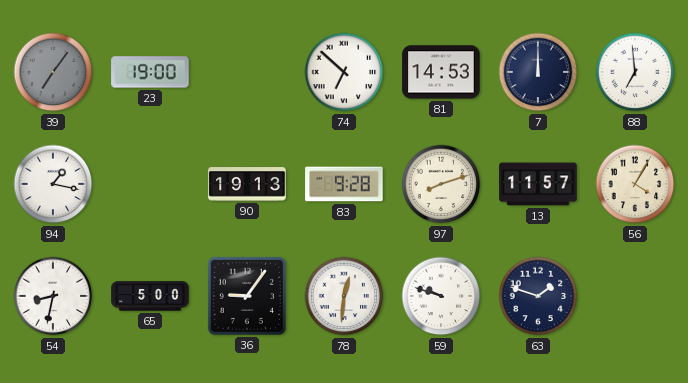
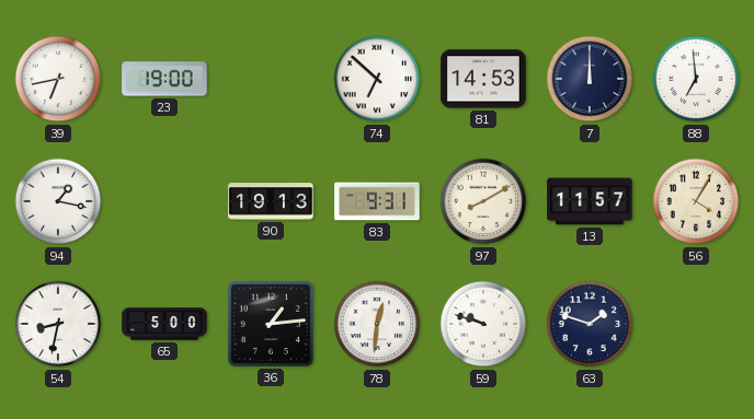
39: 7:06 -> 6:43
39 dial: grey -> white
83: 9:28 -> 9:31
97: 8:12 -> 8:10
36: 9:06 -> 1:14
